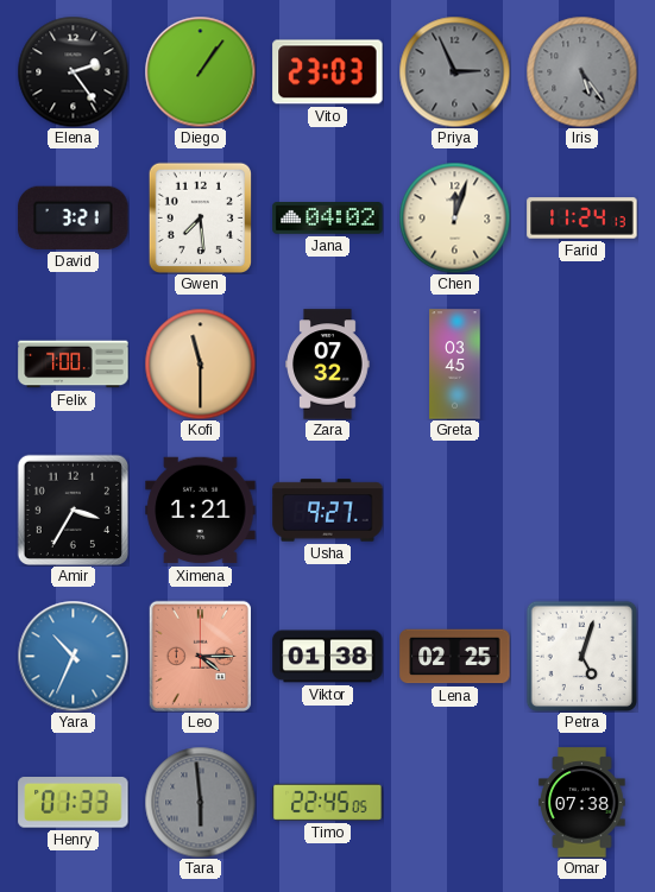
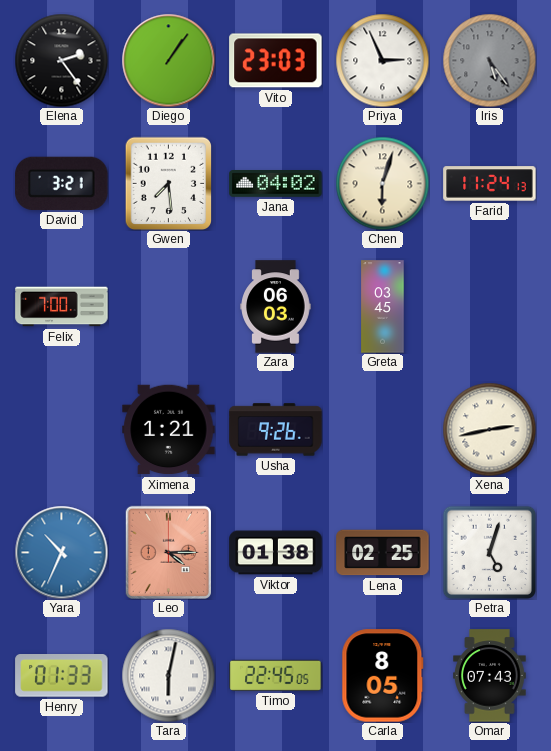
Priya dial: grey -> white
Chen: 12:03 -> 6:03
Kofi: 11:30 -> none
Zara: 07:32 -> 06:03
Amir: 3:35 -> none
Usha: 9:27 -> 9:26
Xena: none -> 2:43
Tara: 5:59 -> 6:02
Tara dial: grey -> white
Carla: none -> 8:05
Omar: 07:38 -> 07:43
